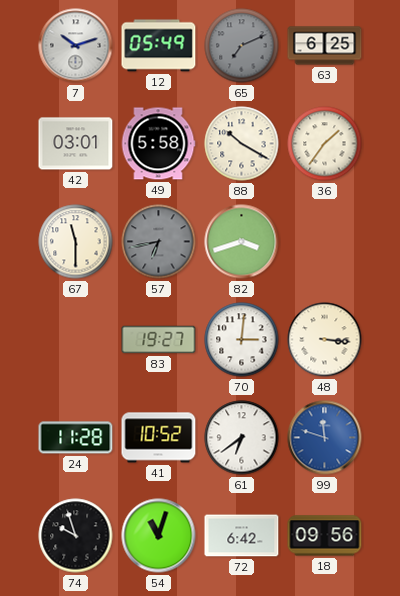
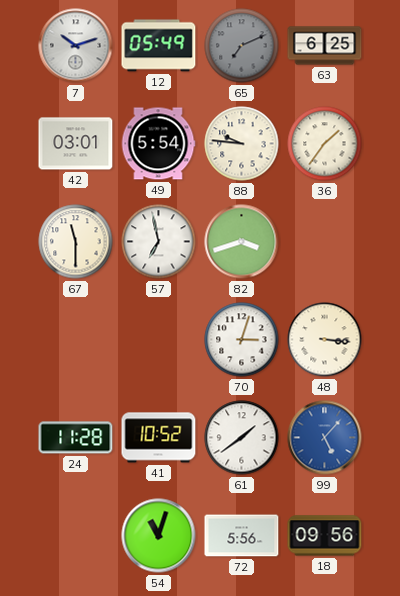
49: 5:58 -> 5:54
88: 10:20 -> 9:46
57: 6:43 -> 6:58
57 dial: grey -> white
83: 19:27 -> none
70: 3:01 -> 3:03
61: 6:39 -> 1:39
99: 11:48 -> 5:07
74: 9:57 -> none
72: 6:42 -> 5:56
